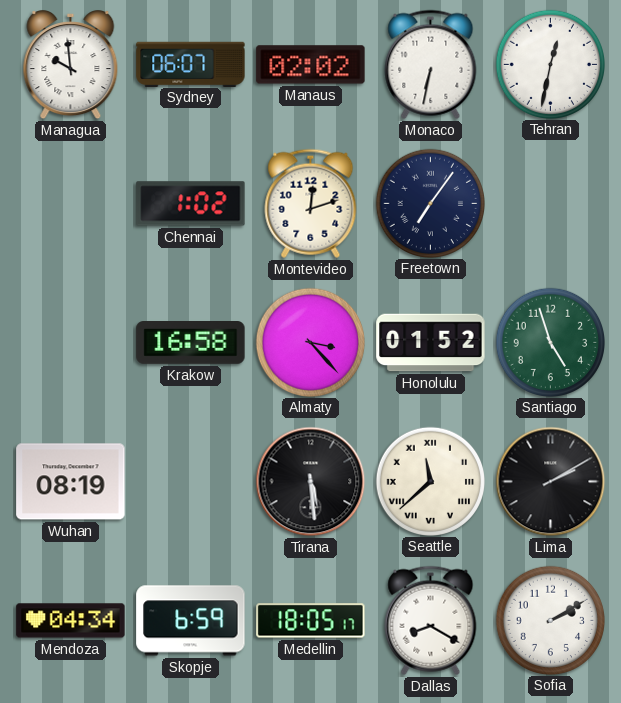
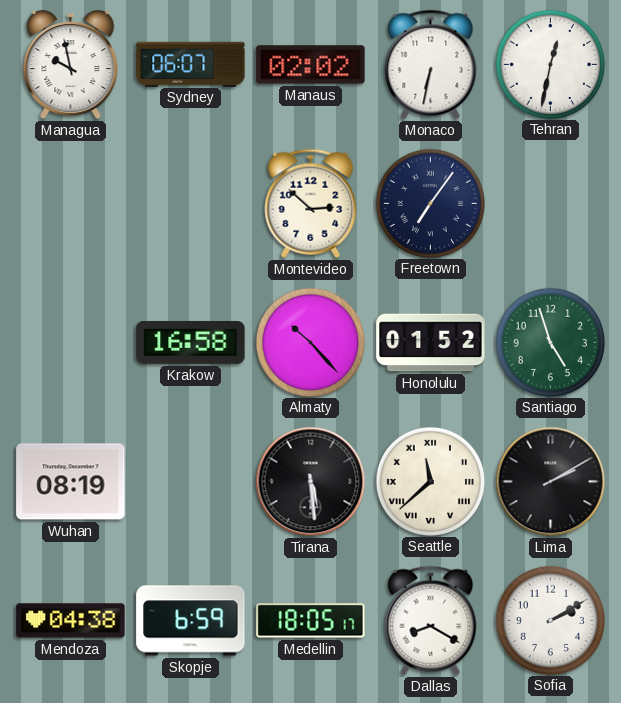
Managua: 9:59 -> 9:58
Chennai: 1:02 -> none
Montevideo: 12:12 -> 2:52
Almaty: 3:23 -> 10:23
Mendoza: 04:34 -> 04:38
